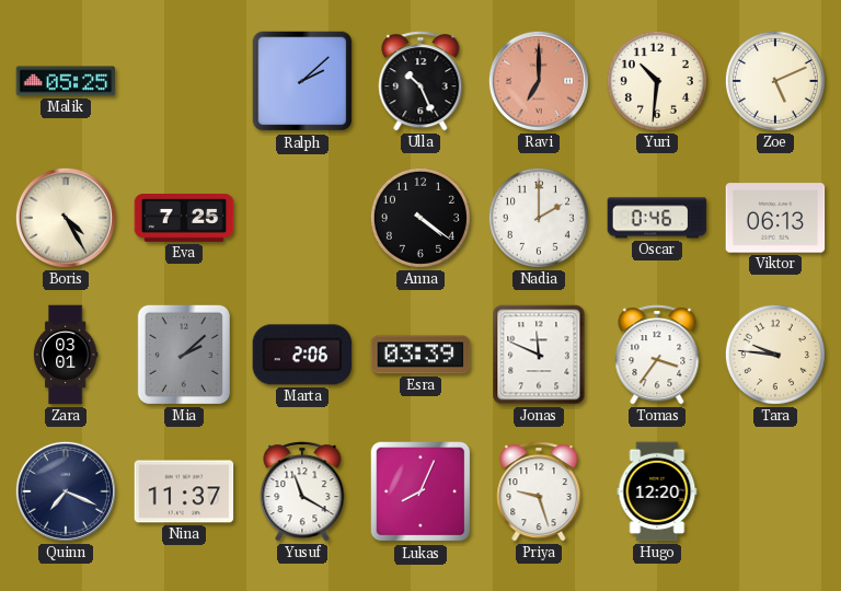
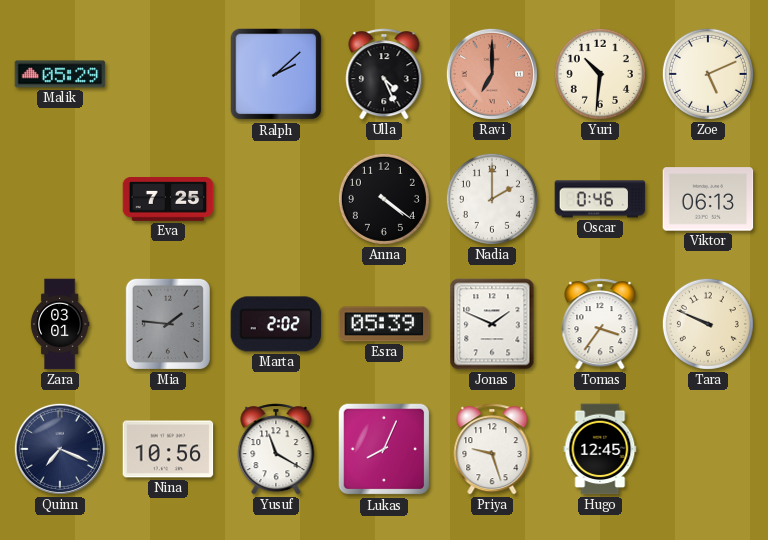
Malik: 05:25 -> 05:29
Ulla: 10:26 -> 4:26
Boris: 4:25 -> none
Mia: 2:08 -> 1:46
Marta: 2:06 -> 2:02
Esra: 03:39 -> 05:39
Jonas: 11:49 -> 1:49
Tara: 9:46 -> 9:49
Nina: 11:37 -> 10:56
Hugo: 12:20 -> 12:45
